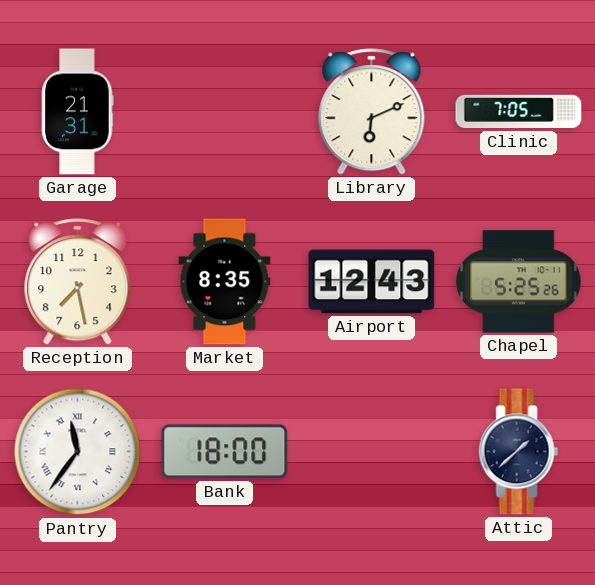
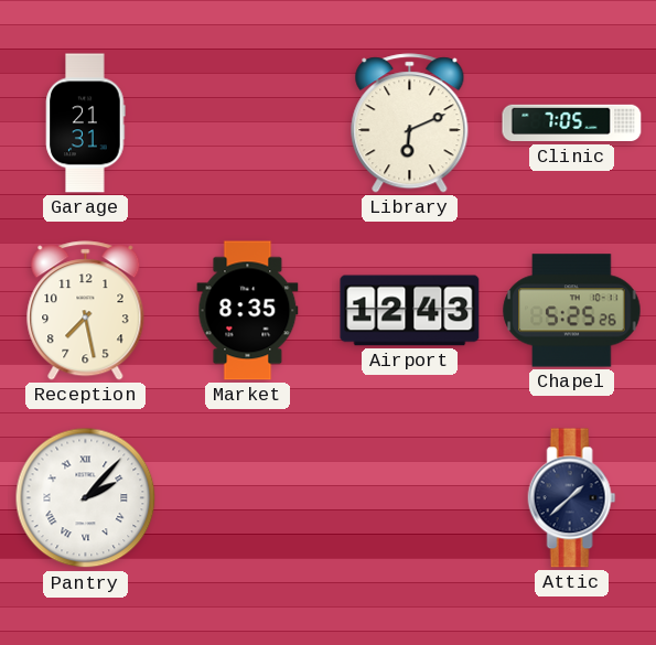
Pantry: 11:36 -> 2:07
Bank: 18:00 -> none
